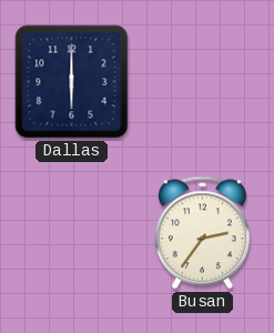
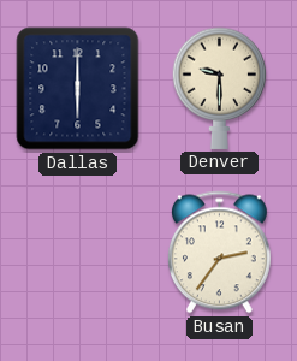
Denver: none -> 9:30
